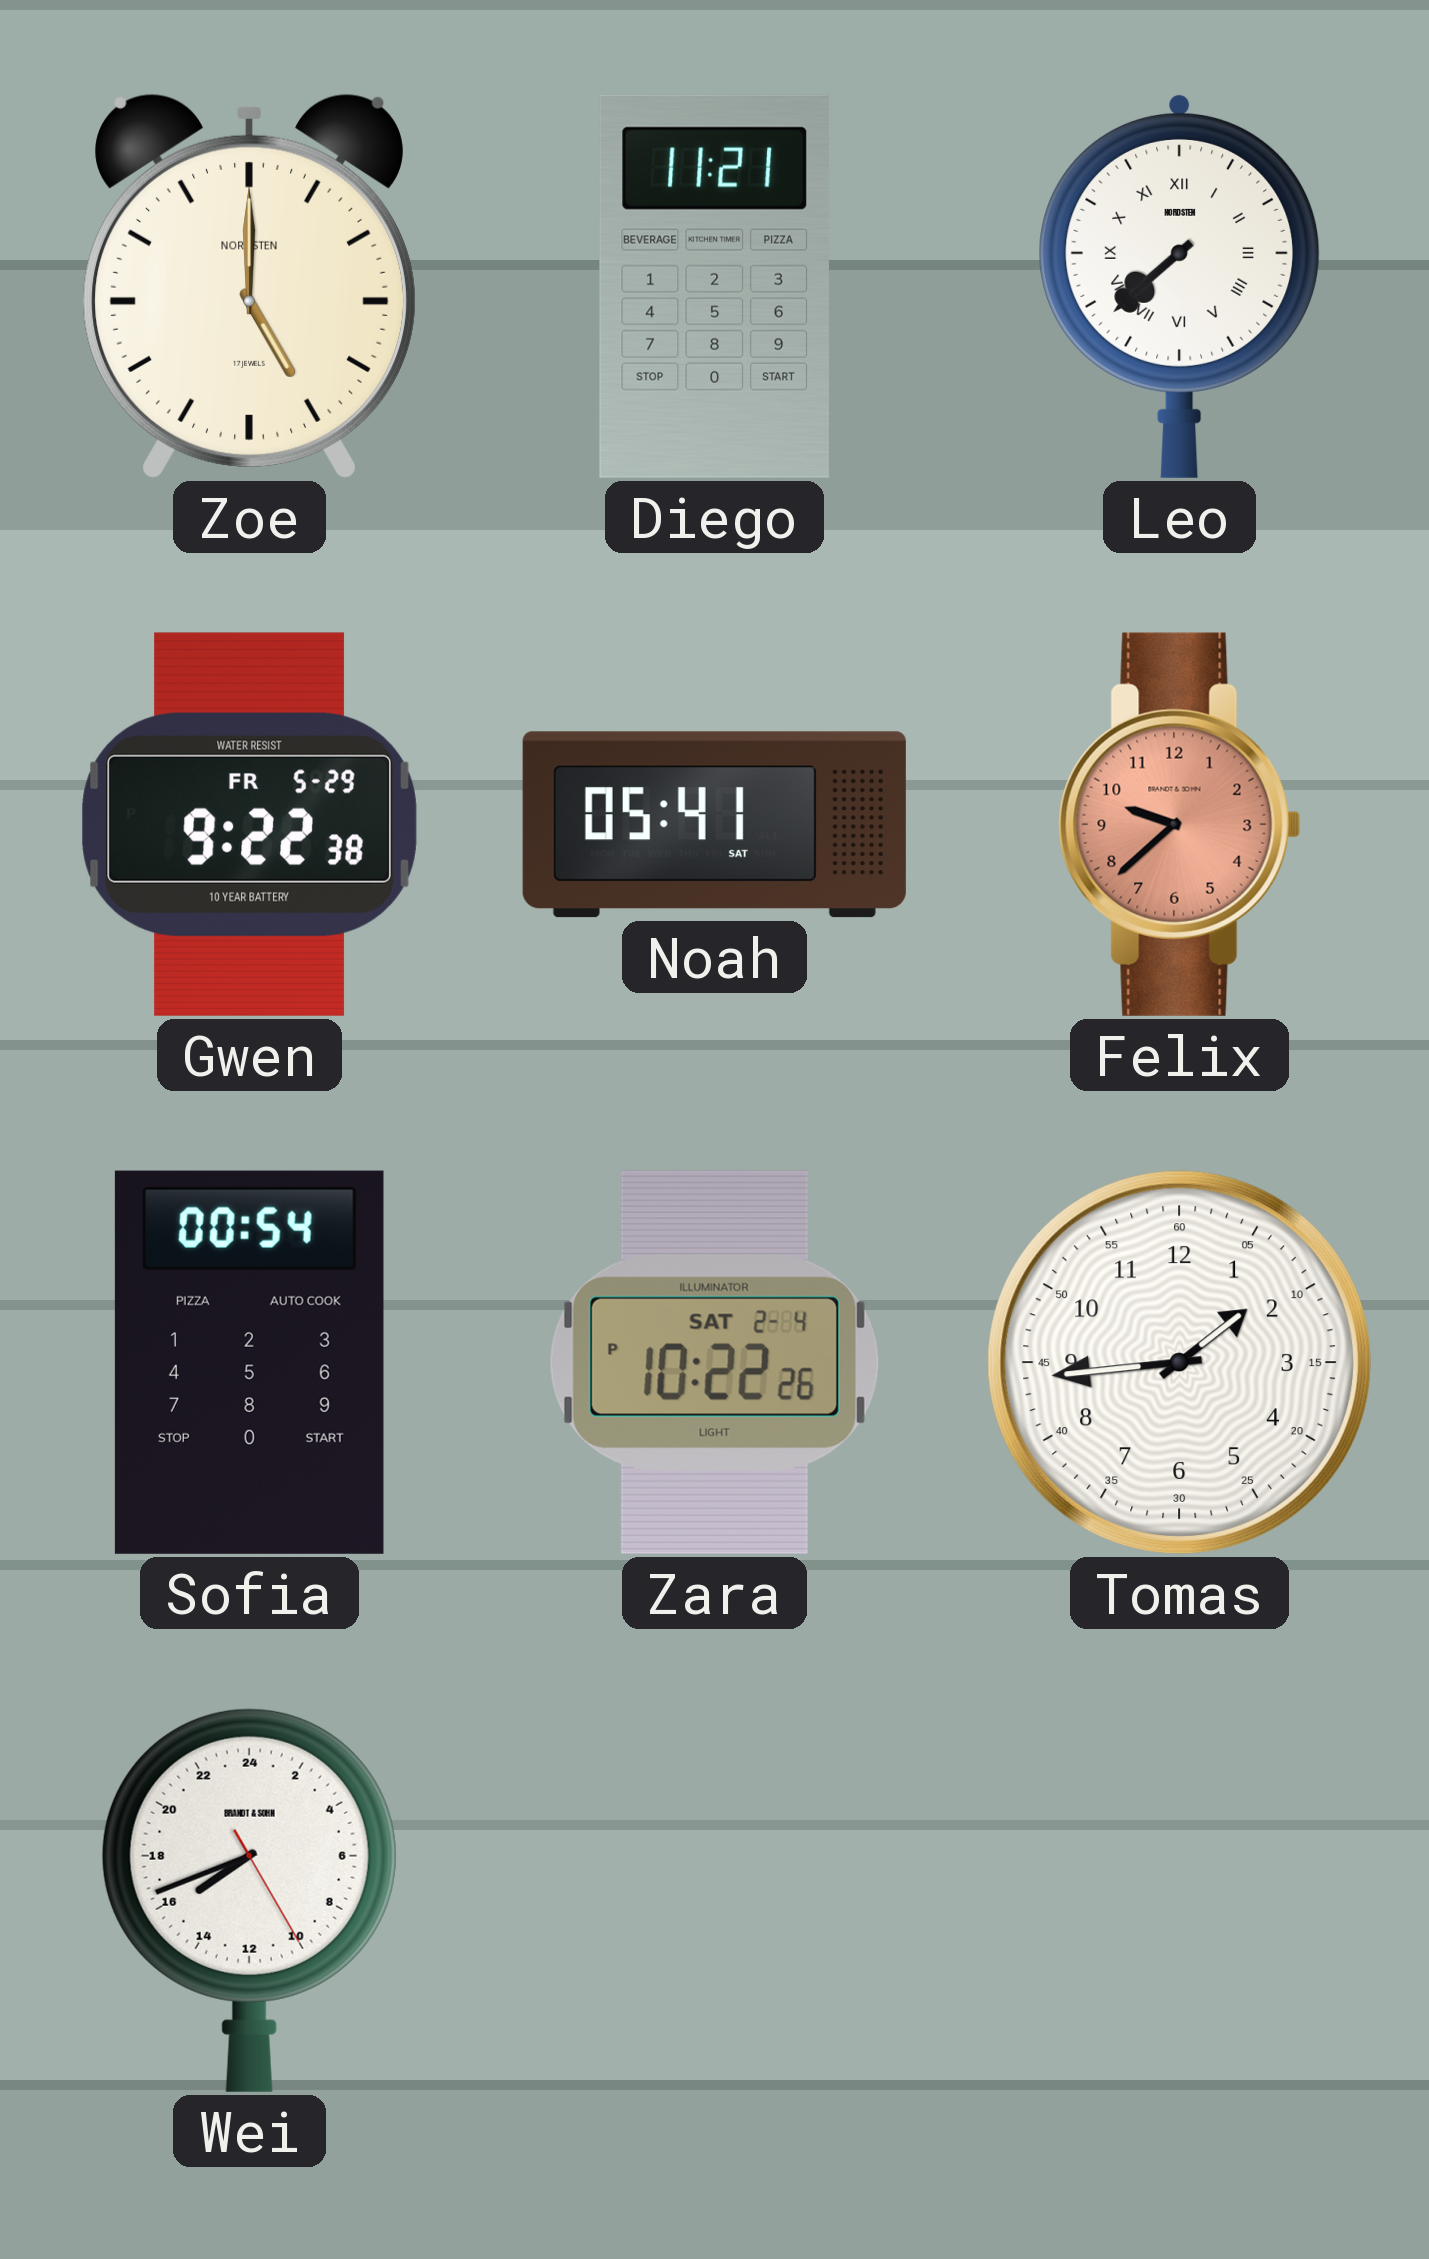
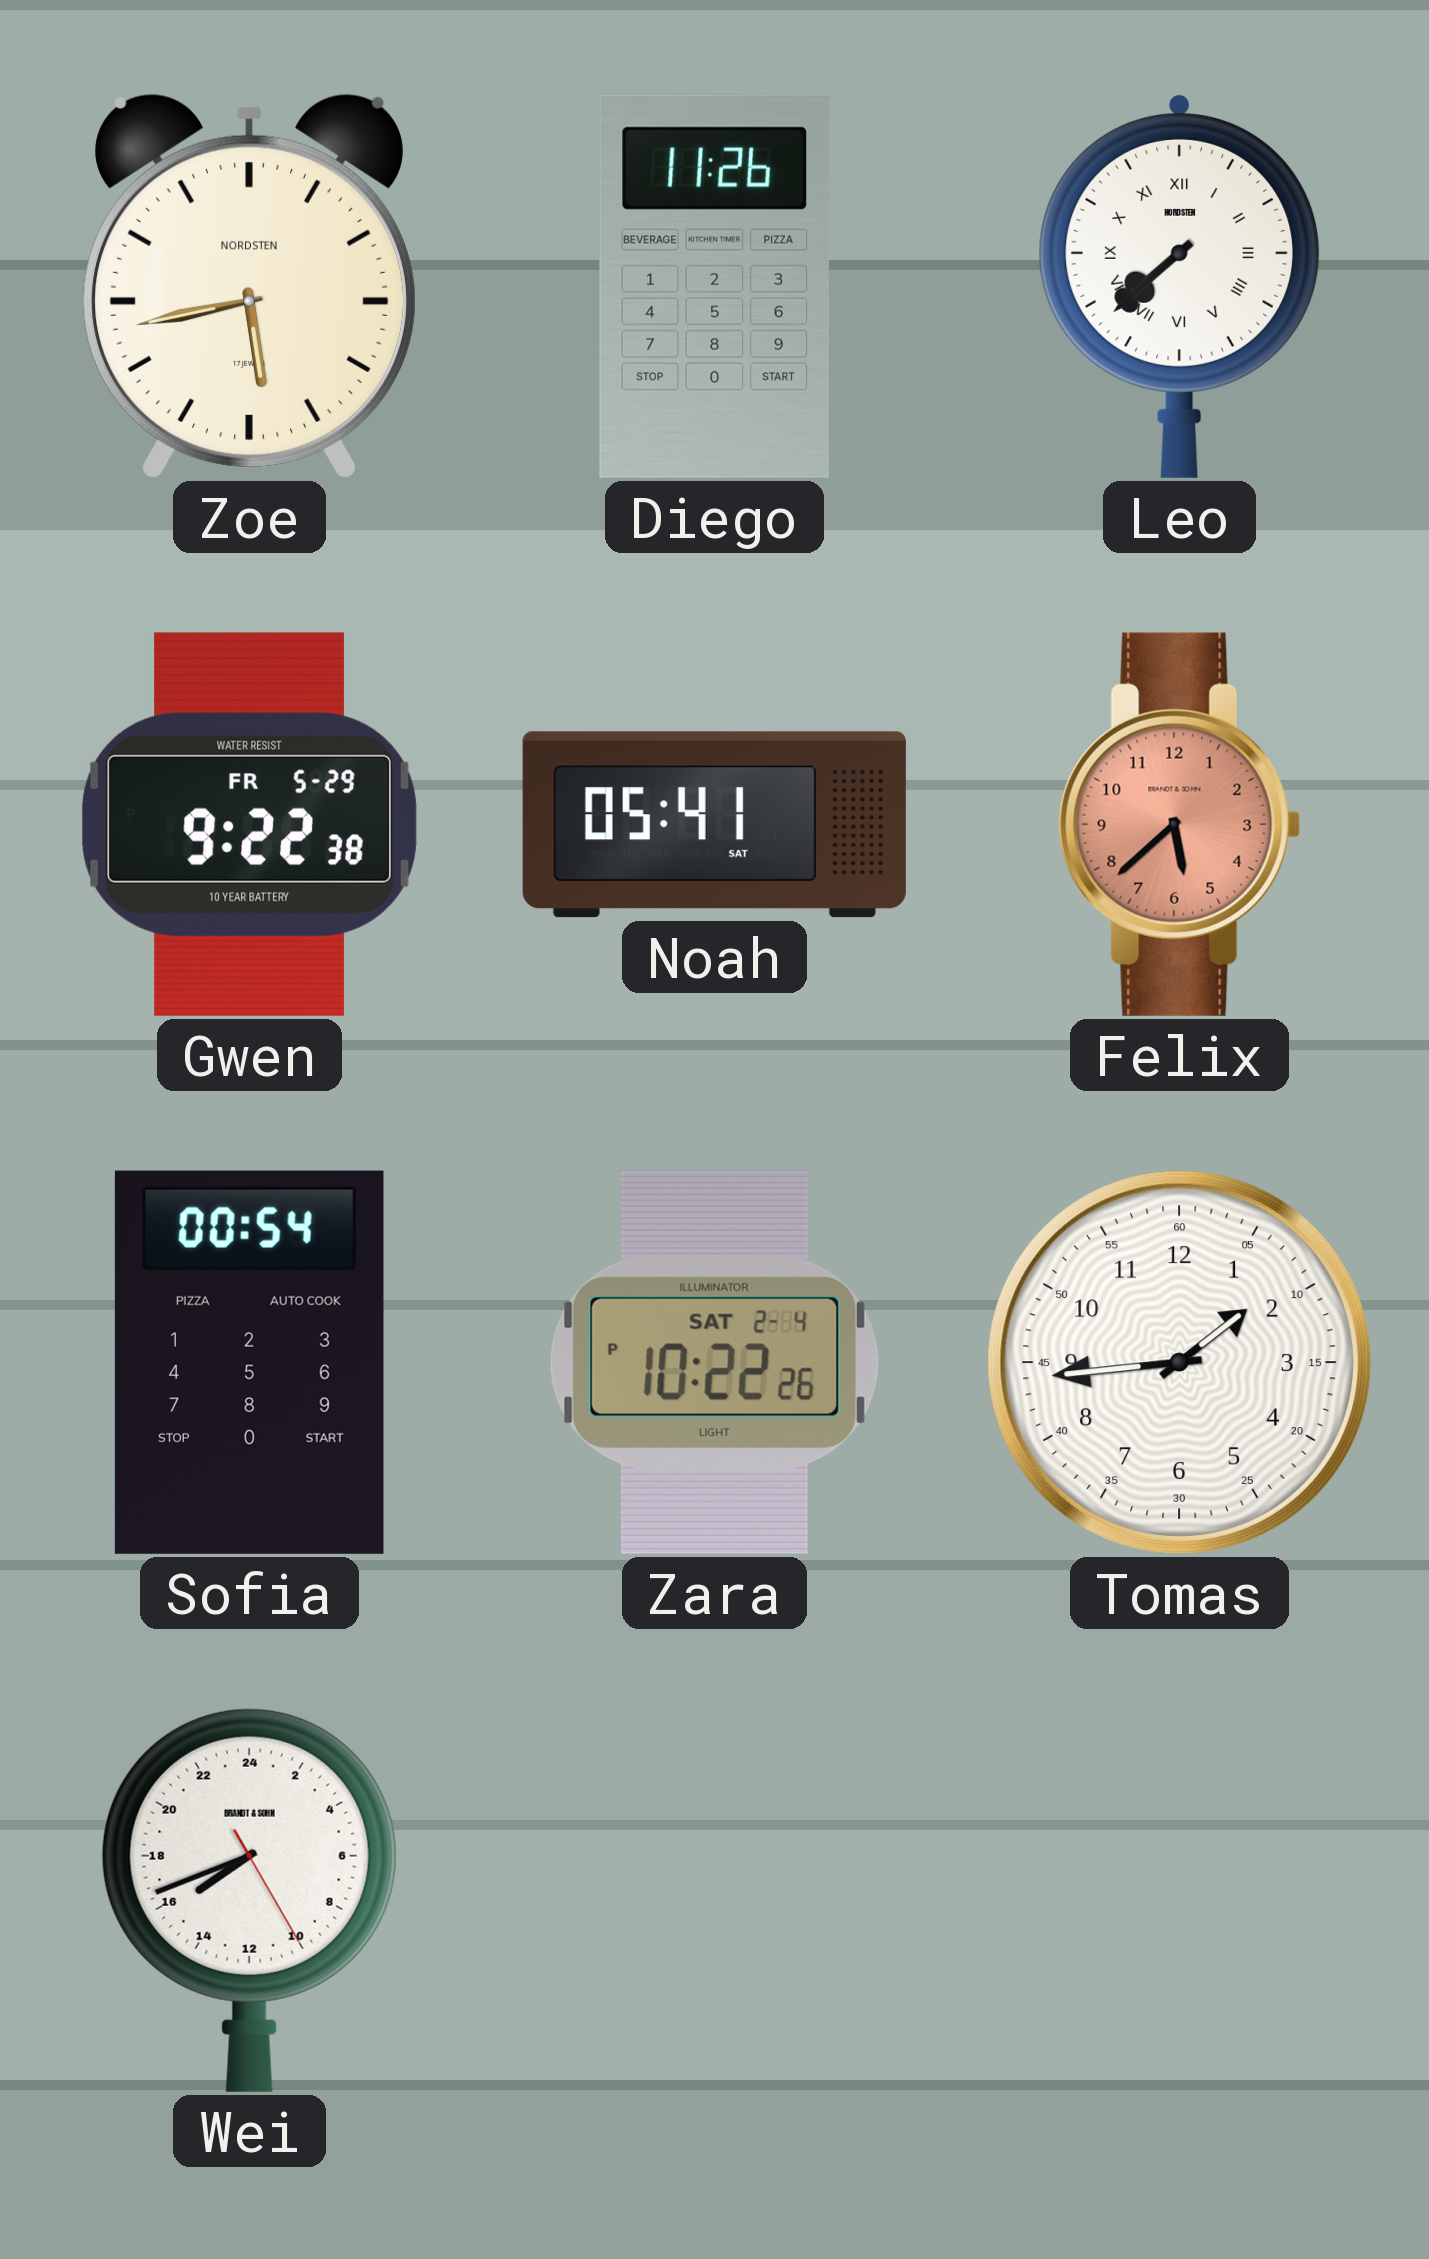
Zoe: 5:00 -> 5:43
Diego: 11:21 -> 11:26
Felix: 9:38 -> 5:38
